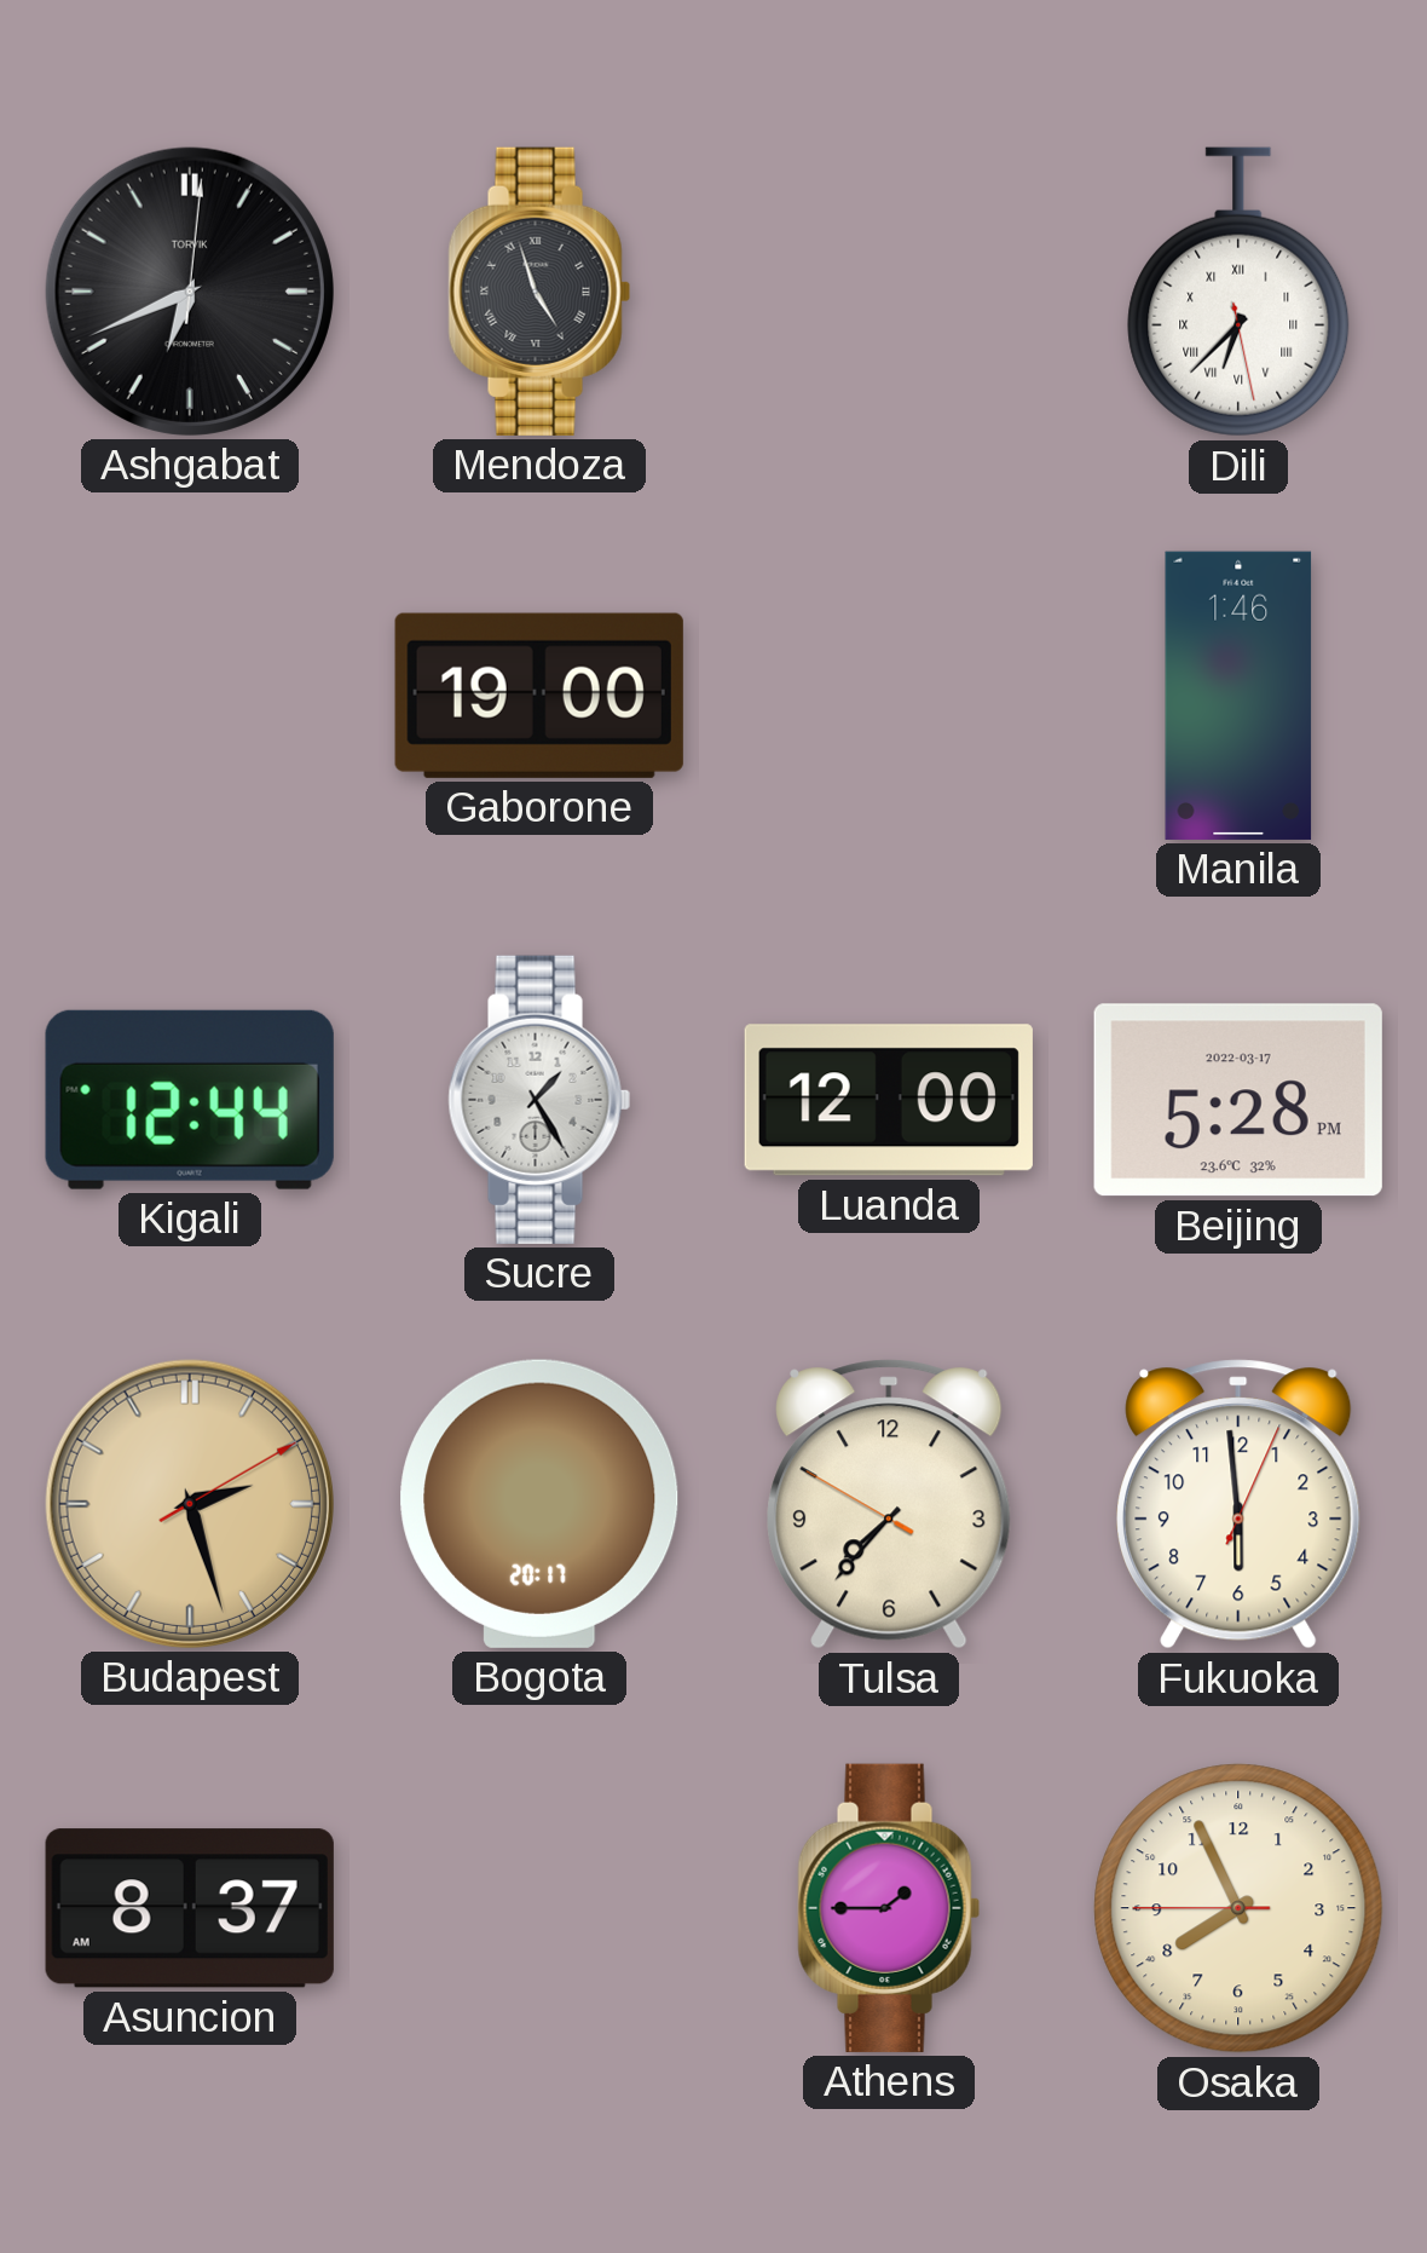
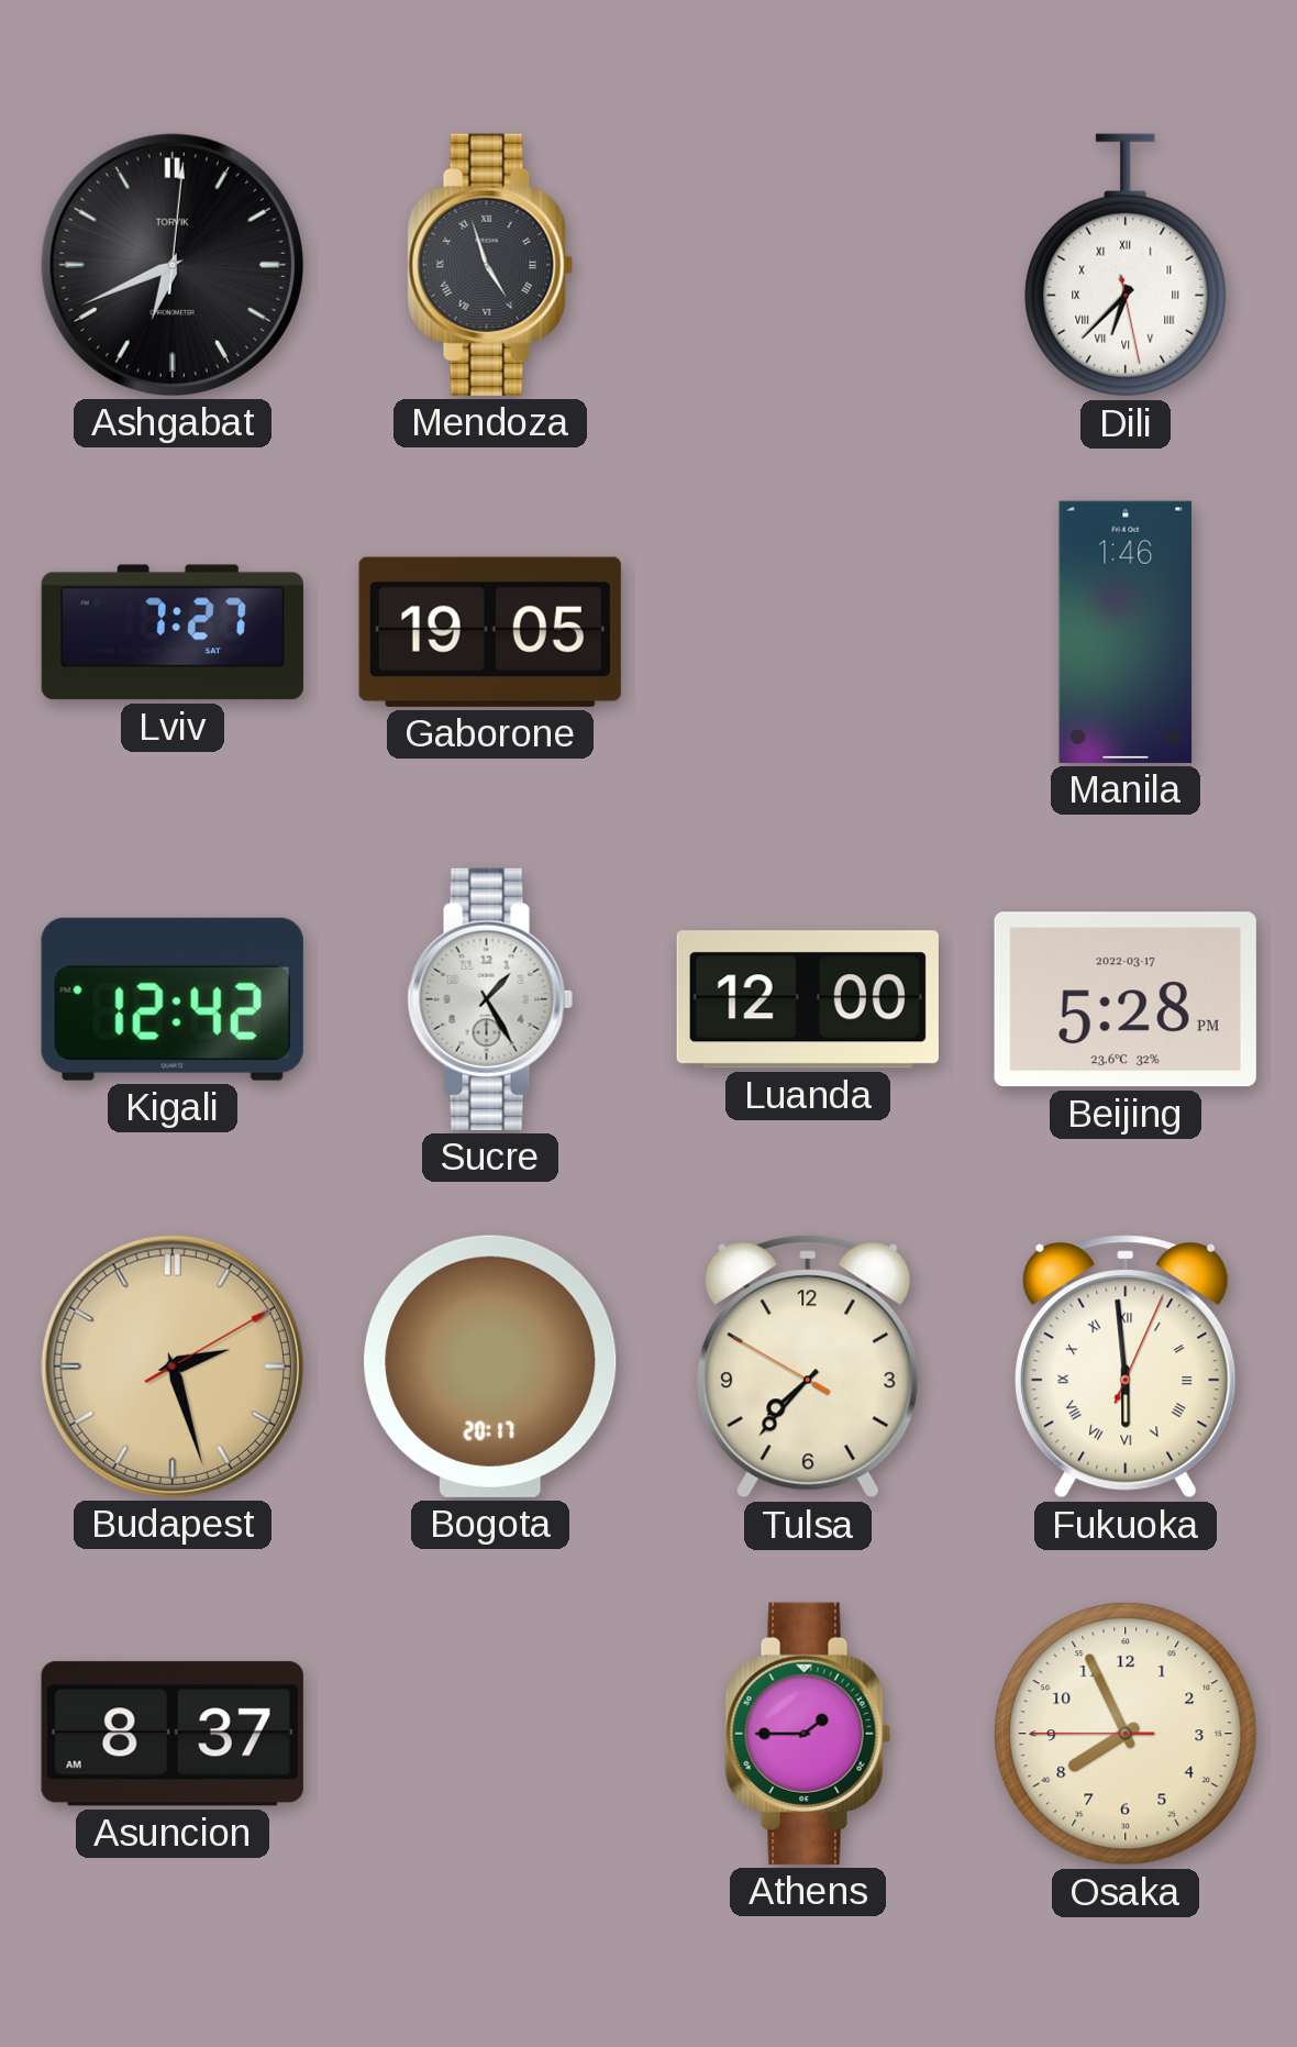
Lviv: none -> 7:27
Gaborone: 19:00 -> 19:05
Kigali: 12:44 -> 12:42
Fukuoka numerals: Arabic -> Roman
